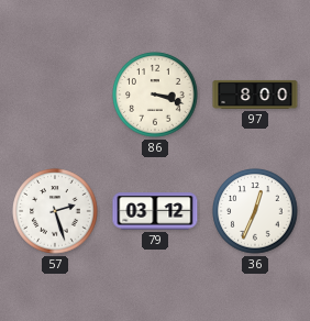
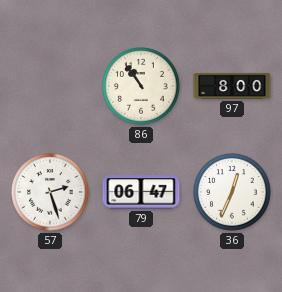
86: 3:18 -> 10:54
79: 03:12 -> 06:47
